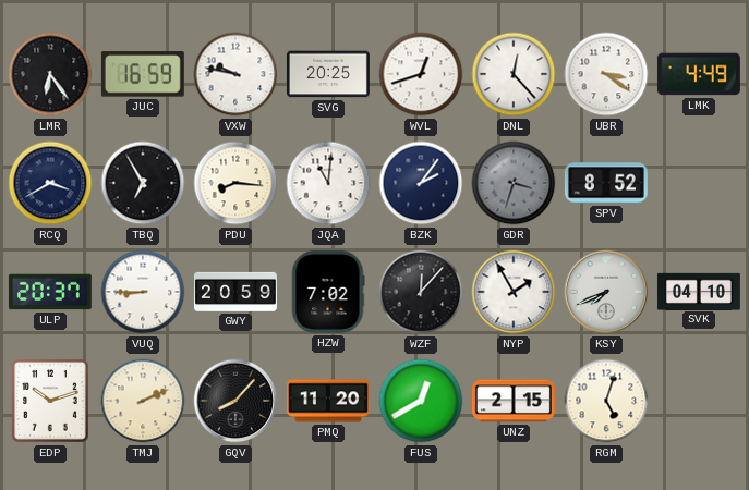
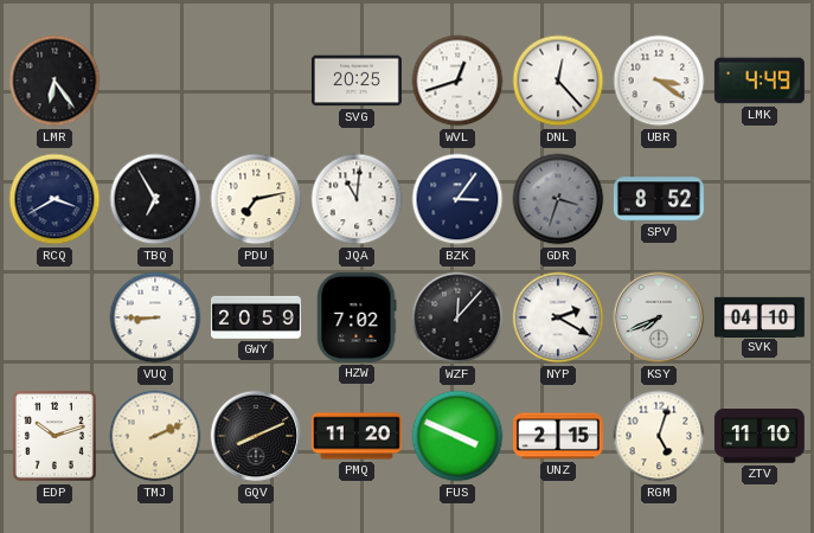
JUC: 16:59 -> none
VXW: 9:47 -> none
PDU: 8:16 -> 7:13
BZK: 2:06 -> 3:06
ULP: 20:37 -> none
NYP: 1:55 -> 2:20
GQV: 8:07 -> 8:11
FUS: 12:40 -> 3:49
ZTV: none -> 11:10
